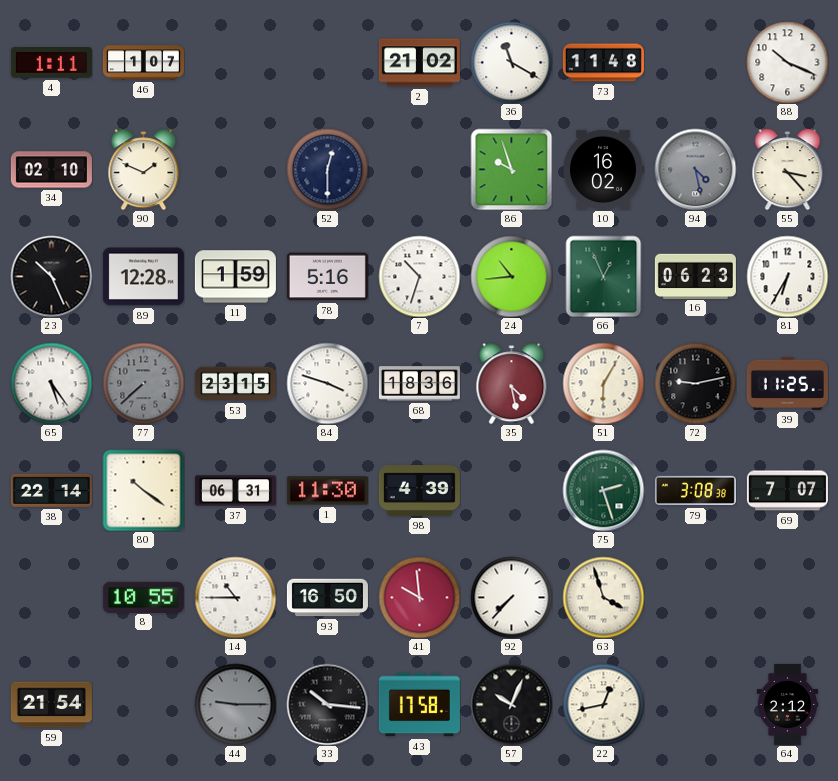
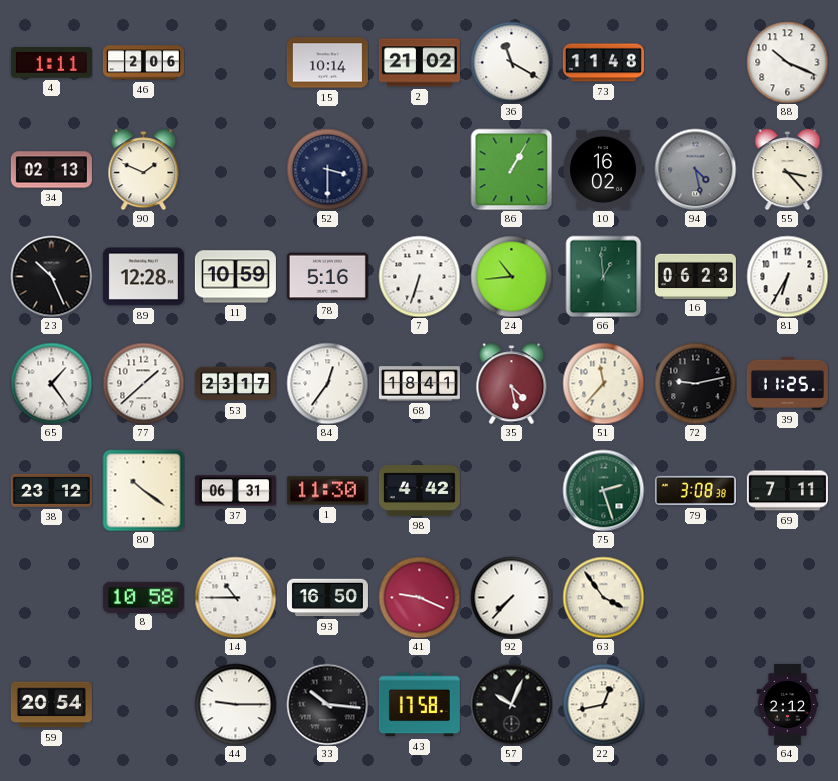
46: 1:07 -> 2:06
15: none -> 10:14
34: 02:10 -> 02:13
52: 12:30 -> 3:30
86: 9:57 -> 1:05
11: 1:59 -> 10:59
7: 10:33 -> 6:33
66: 12:56 -> 12:59
65: 5:24 -> 1:24
77: 7:38 -> 1:38
77 dial: grey -> white
53: 23:15 -> 23:17
84: 3:48 -> 12:36
68: 18:36 -> 18:41
51: 6:05 -> 11:37
38: 22:14 -> 23:12
98: 4:39 -> 4:42
69: 7:07 -> 7:11
8: 10:55 -> 10:58
41: 9:59 -> 9:19
63: 3:57 -> 3:54
59: 21:54 -> 20:54
44 dial: grey -> white
